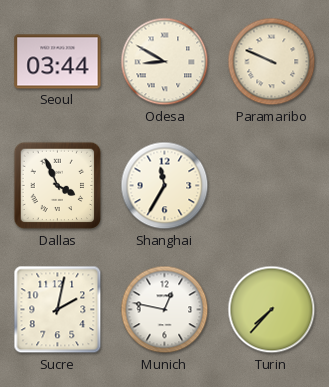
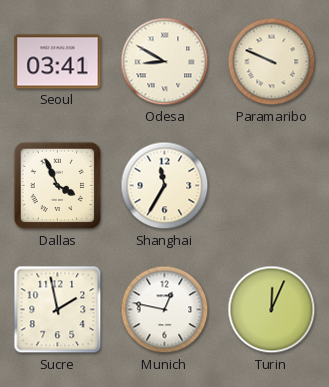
Seoul: 03:44 -> 03:41
Sucre: 2:02 -> 1:58
Turin: 7:37 -> 12:04
